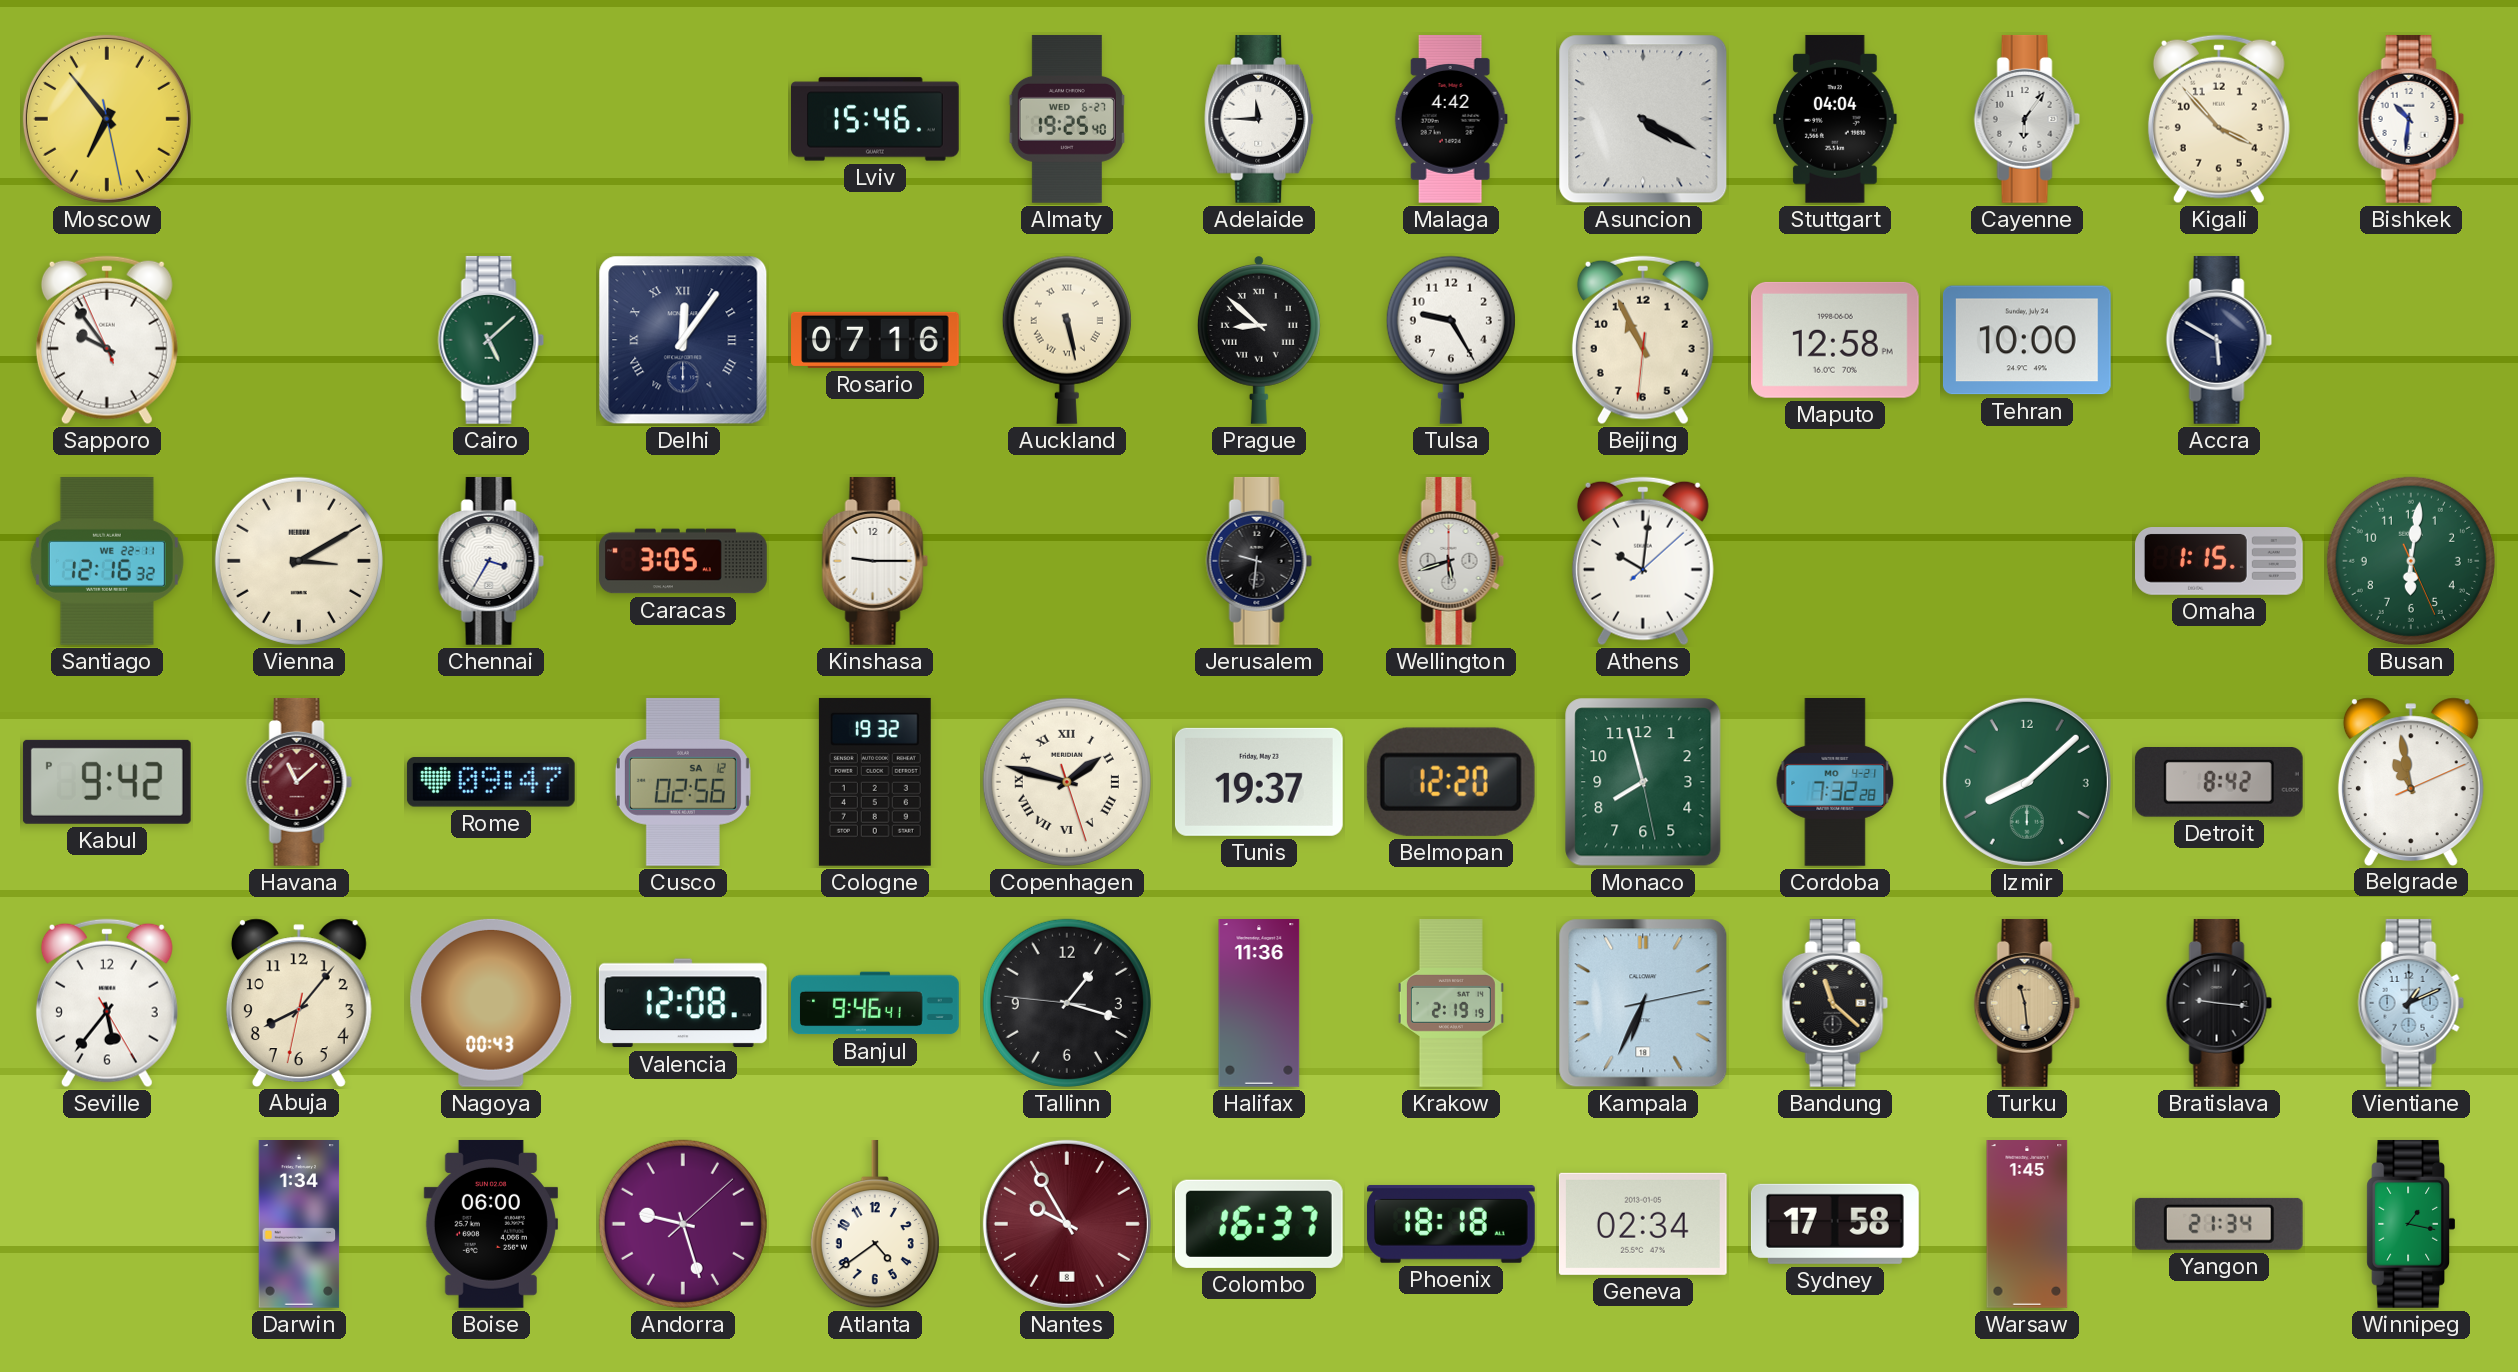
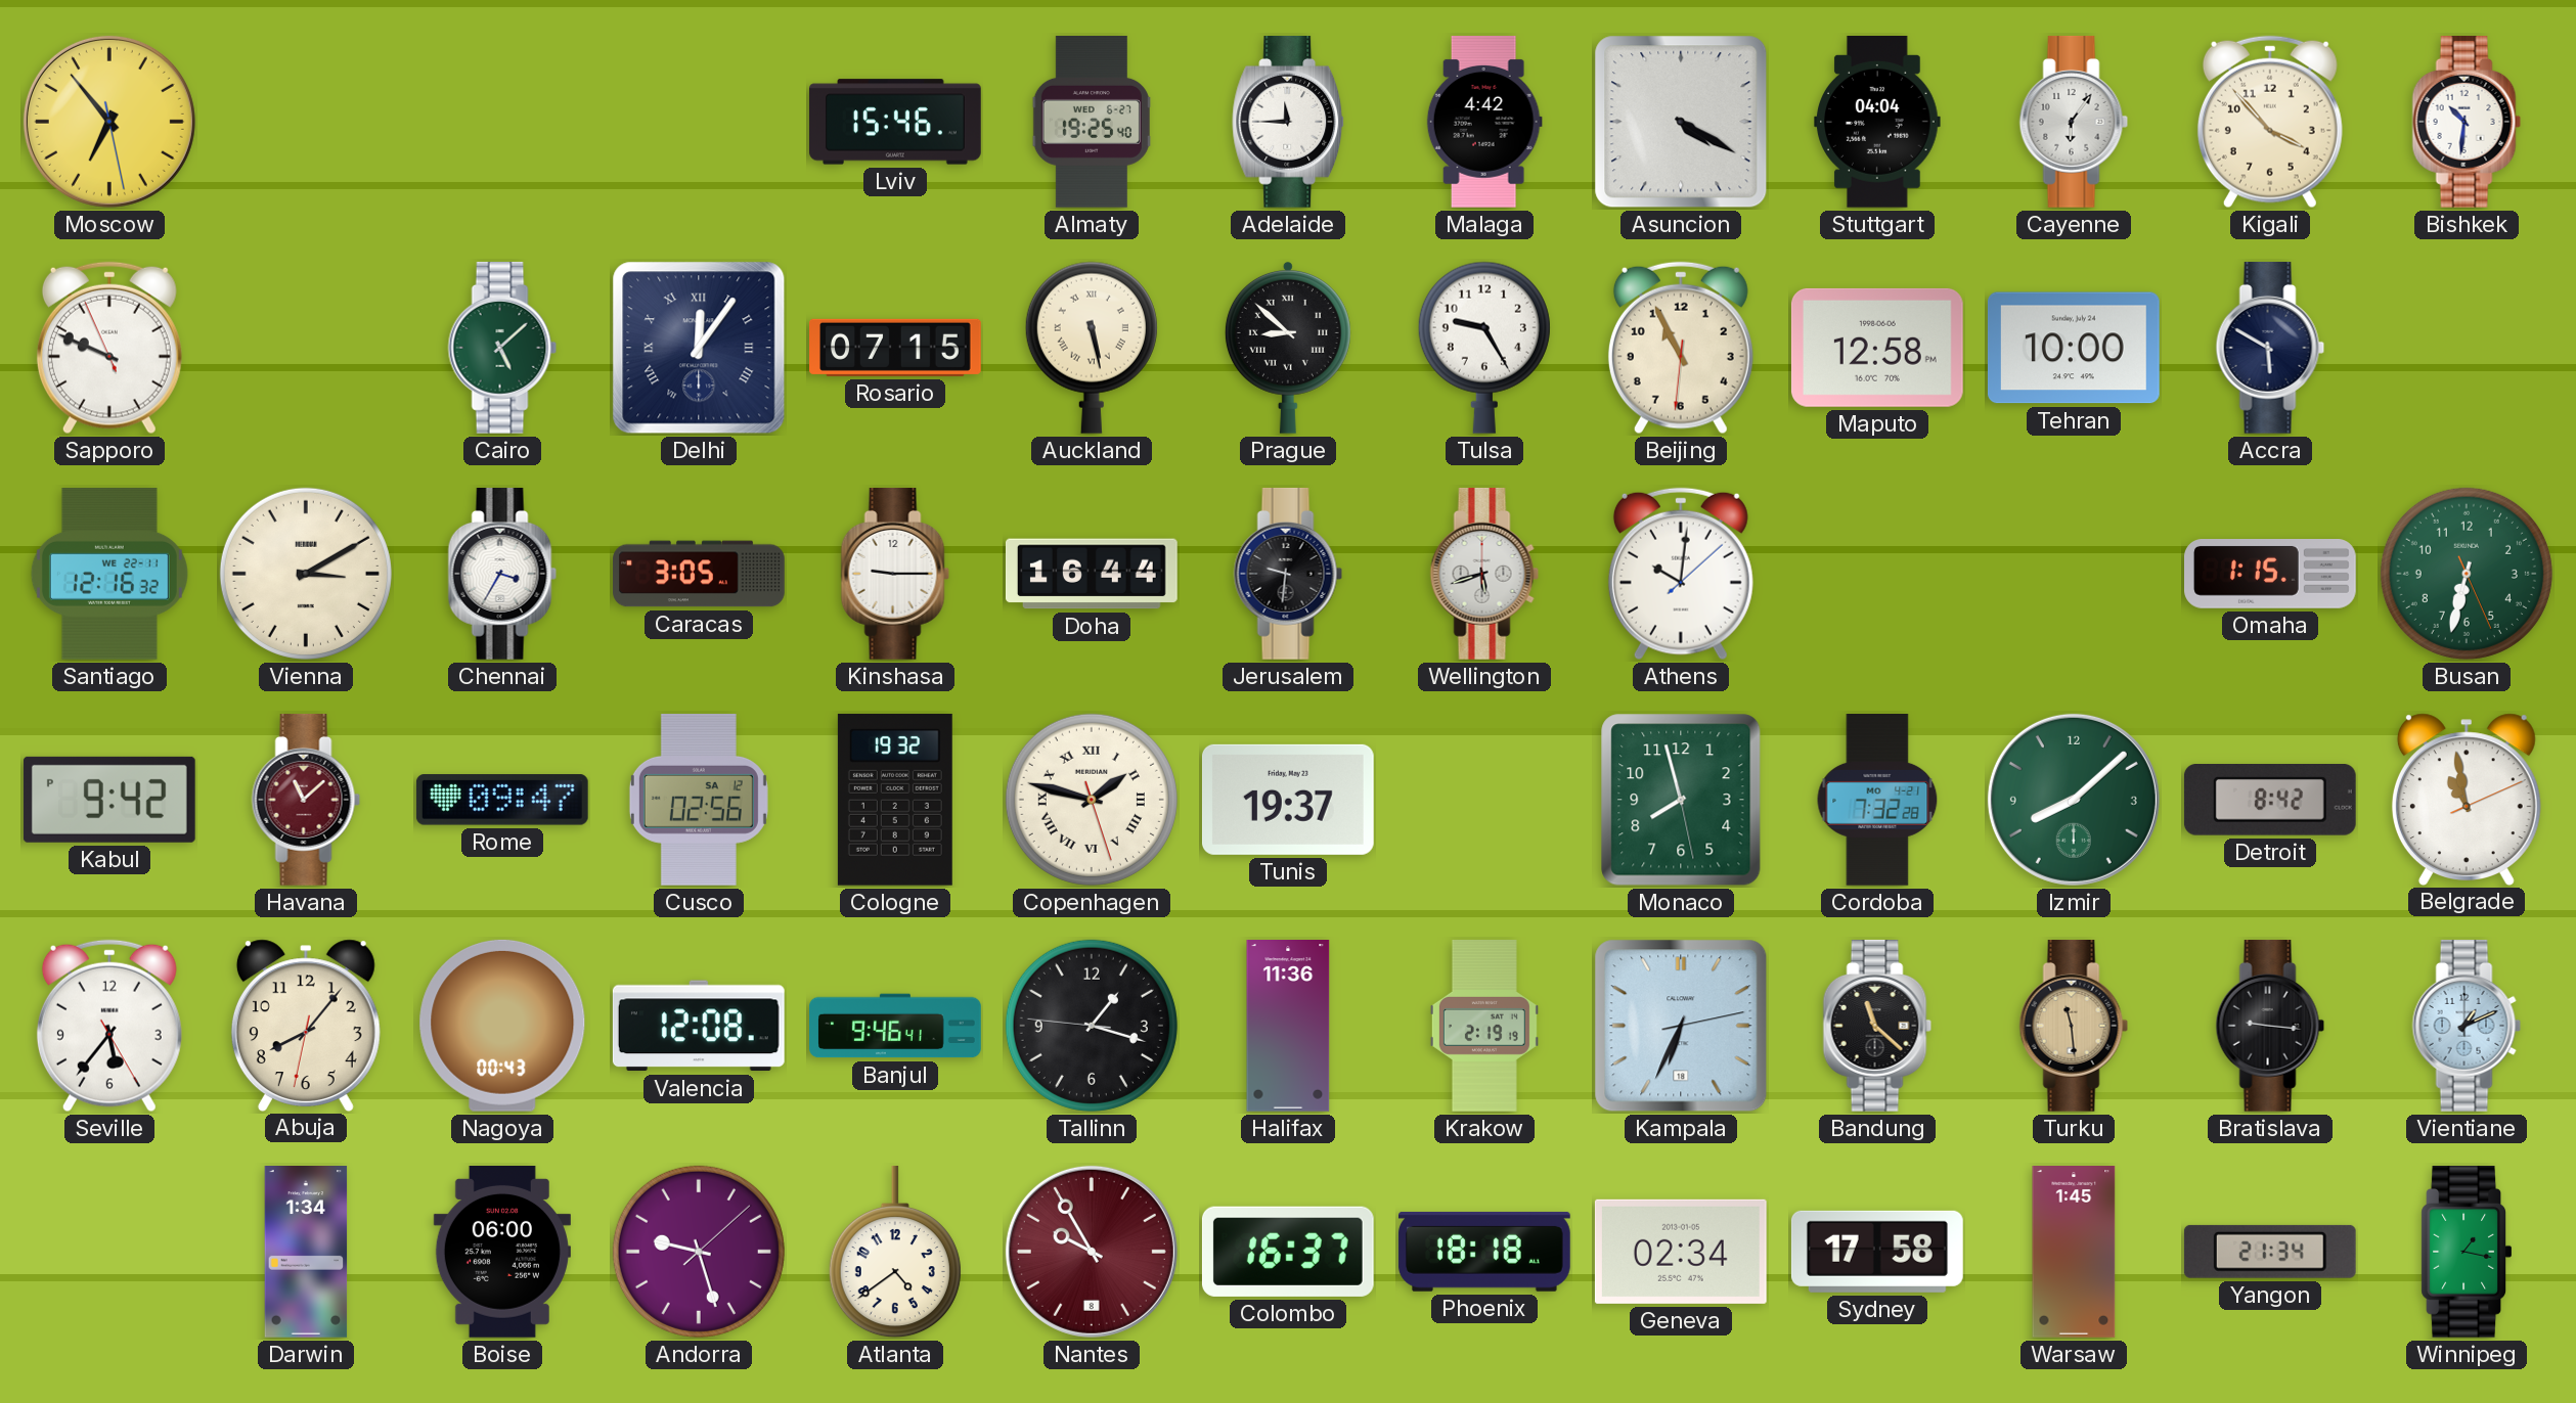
Sapporo: 9:53 -> 9:48
Rosario: 07:16 -> 07:15
Doha: none -> 16:44
Busan: 6:01 -> 6:32
Belmopan: 12:20 -> none
